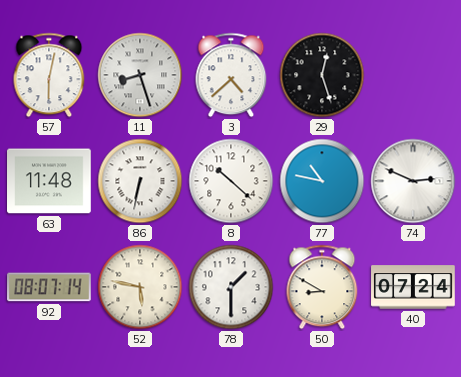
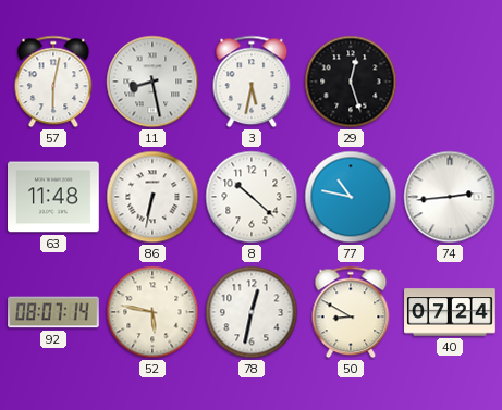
11: 8:27 -> 8:28
3: 4:38 -> 5:32
74: 2:49 -> 2:44
78: 1:30 -> 12:32
